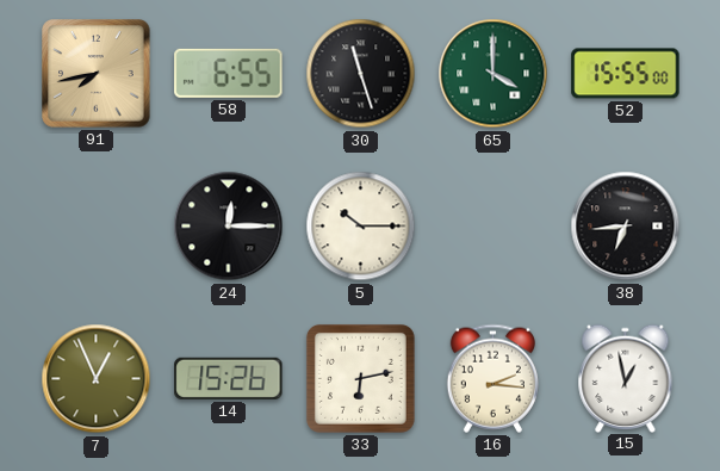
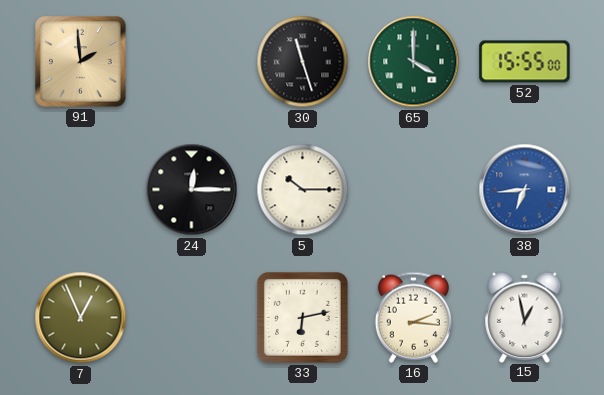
91: 7:43 -> 1:59
58: 6:55 -> none
38 dial: black -> blue
14: 15:26 -> none
